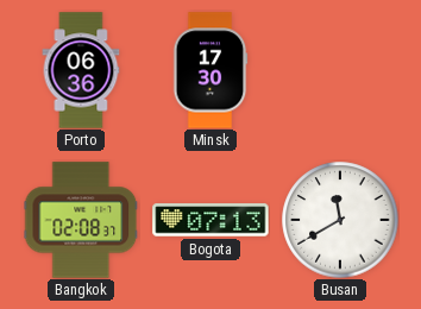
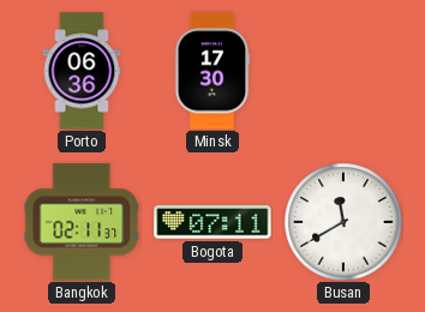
Bangkok: 02:08 -> 02:11
Bogota: 07:13 -> 07:11
